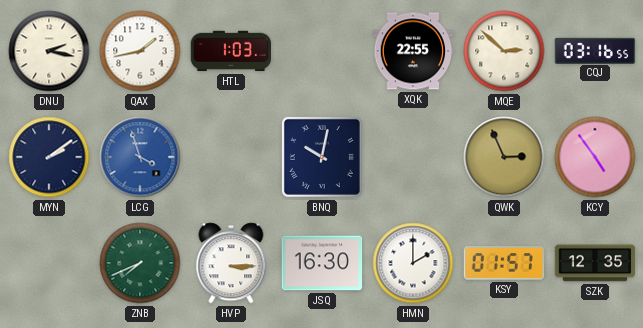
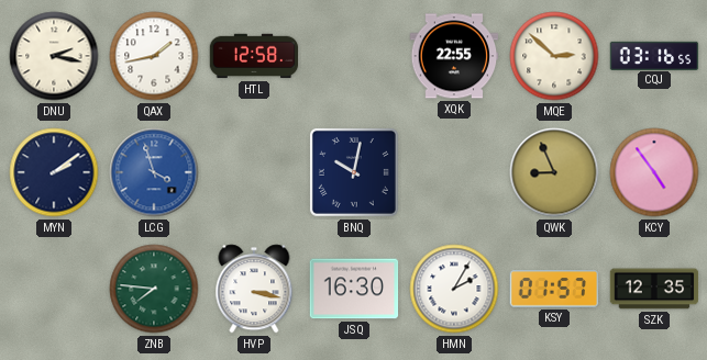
HTL: 1:03 -> 12:58
QWK: 2:56 -> 8:56
ZNB: 7:41 -> 7:46
HVP: 3:15 -> 3:17
HMN: 2:00 -> 2:05
